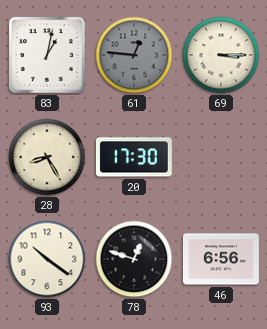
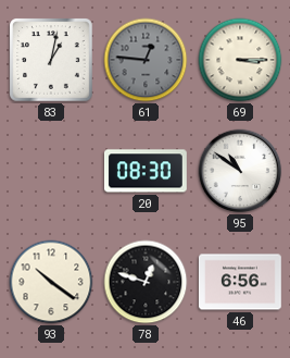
28: 8:25 -> none
20: 17:30 -> 08:30
95: none -> 10:51
